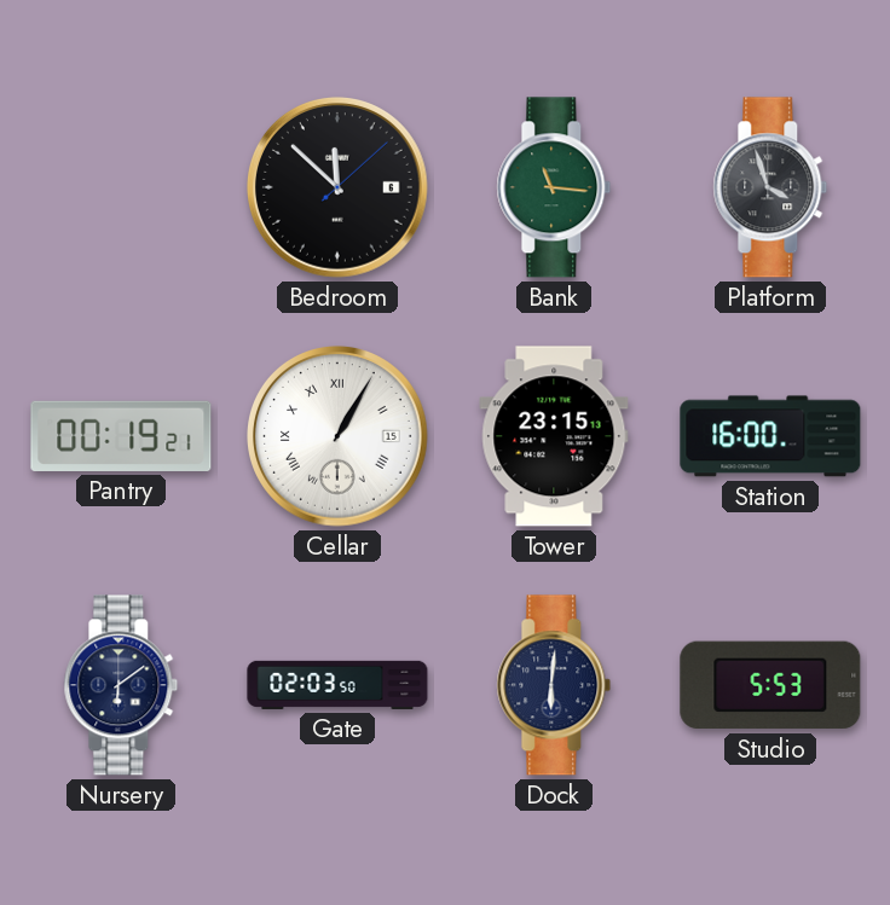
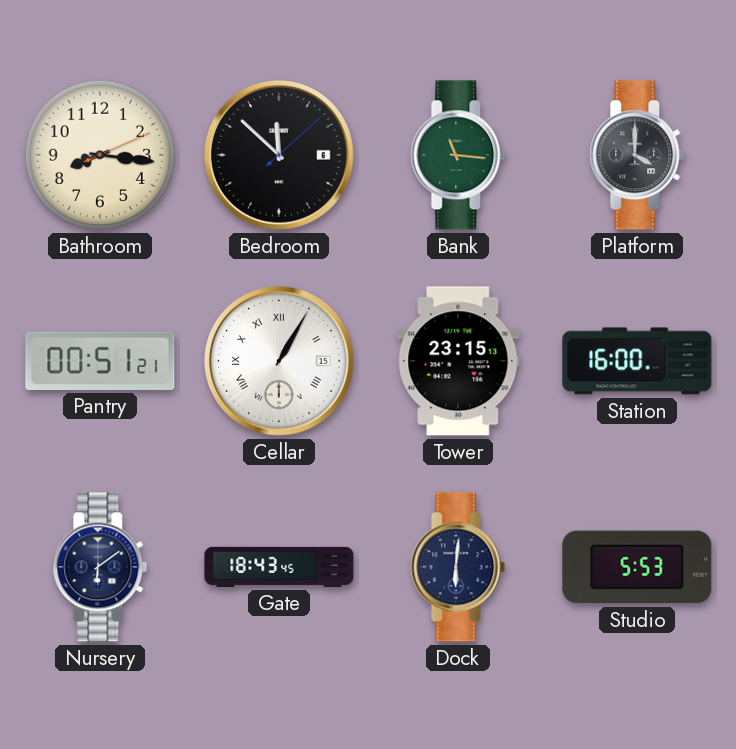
Bathroom: none -> 8:16
Platform: 3:57 -> 4:00
Pantry: 00:19 -> 00:51
Gate: 02:03 -> 18:43
